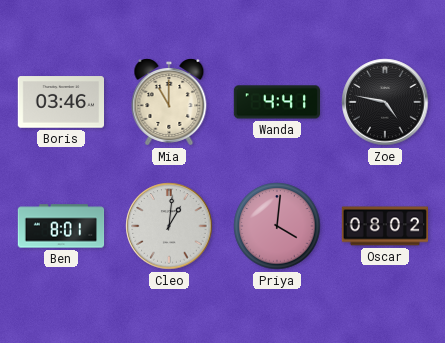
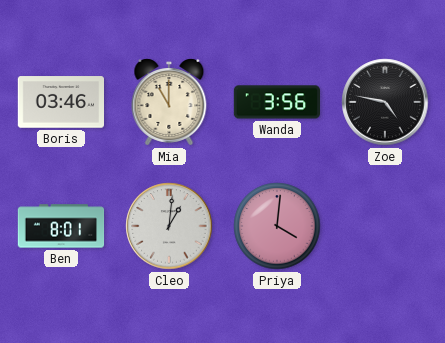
Wanda: 4:41 -> 3:56
Oscar: 08:02 -> none
